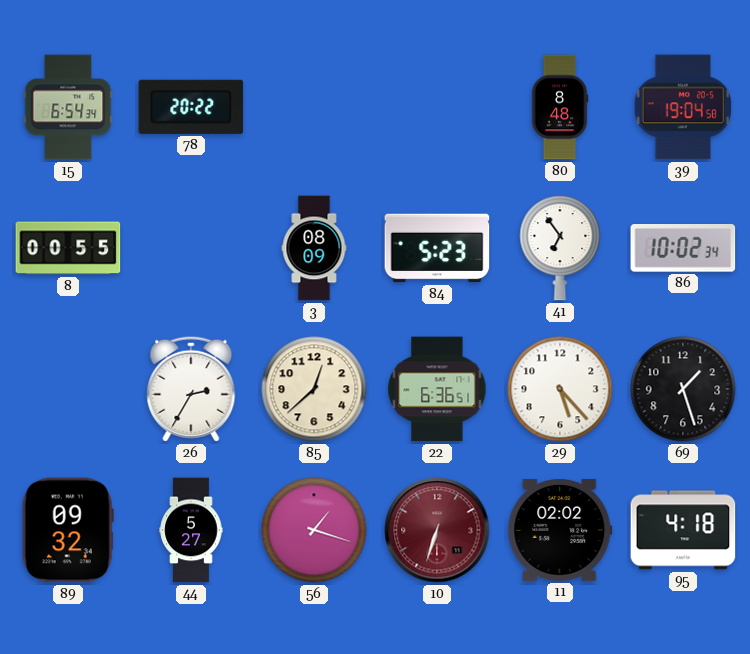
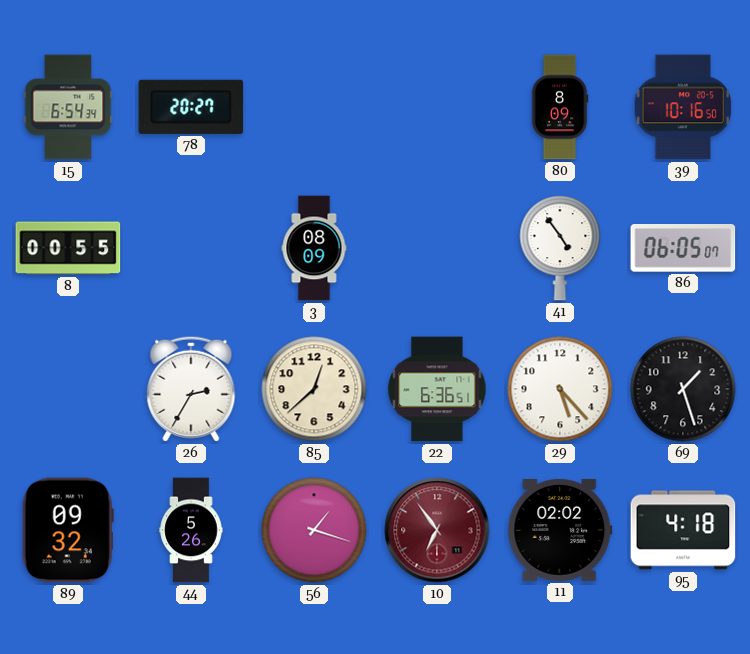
78: 20:22 -> 20:27
80: 8:48 -> 8:09
39: 19:04 -> 10:16
84: 5:23 -> none
41: 6:54 -> 4:54
86: 10:02 -> 06:05
44: 5:27 -> 5:26
10: 6:33 -> 6:54
